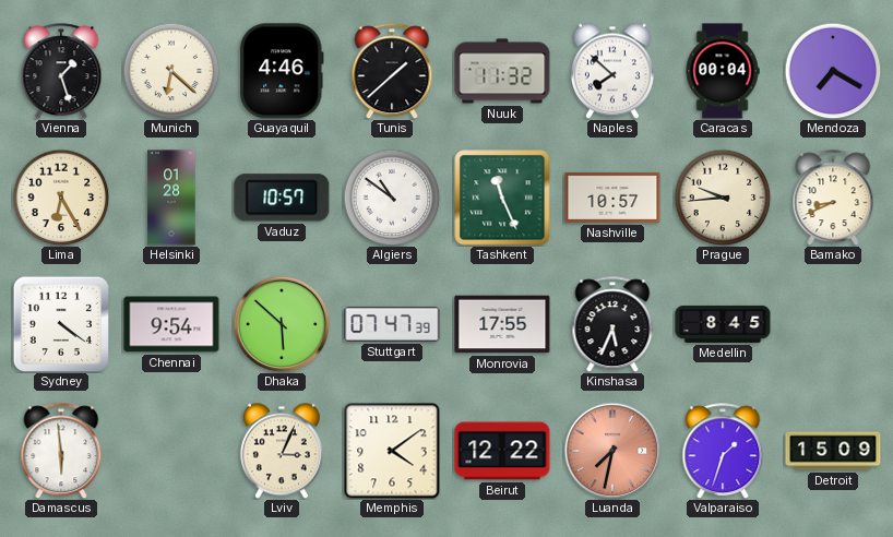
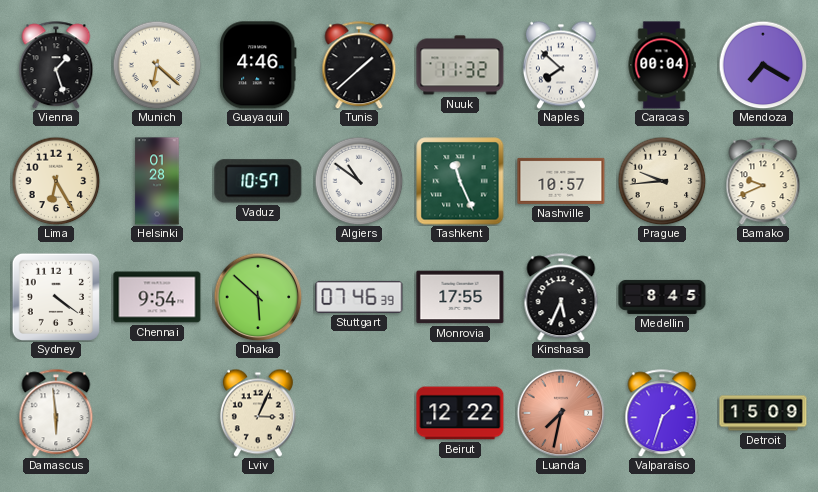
Bamako: 8:41 -> 9:41
Stuttgart: 07:47 -> 07:46
Memphis: 4:09 -> none
